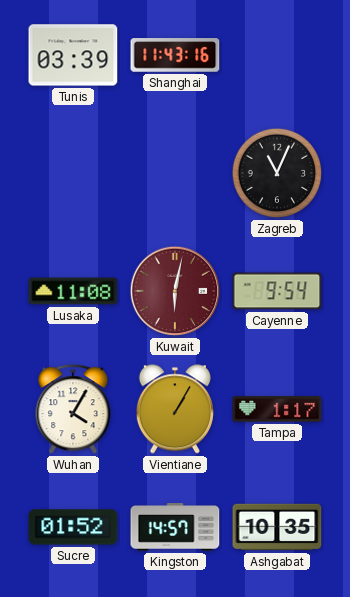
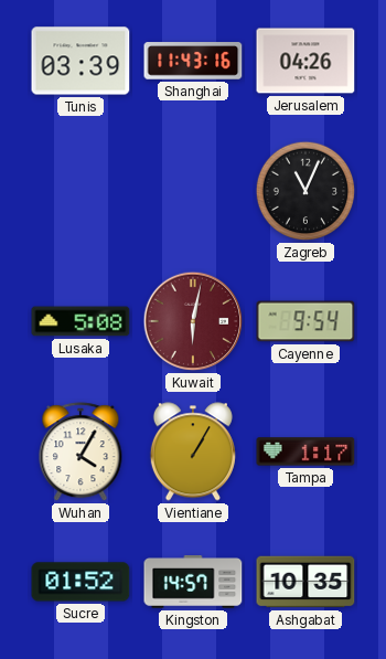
Jerusalem: none -> 04:26
Lusaka: 11:08 -> 5:08
